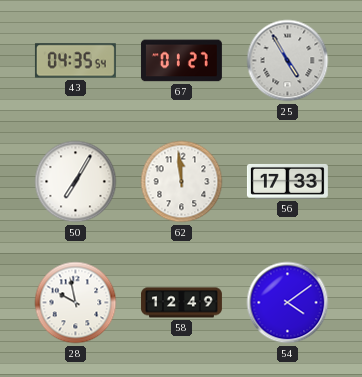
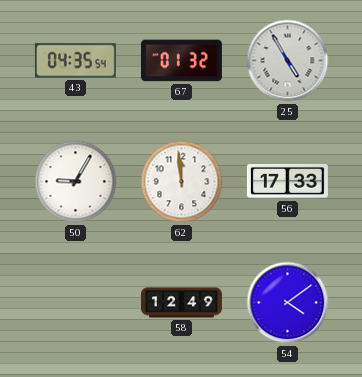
67: 01:27 -> 01:32
50: 7:05 -> 9:05
28: 9:58 -> none
